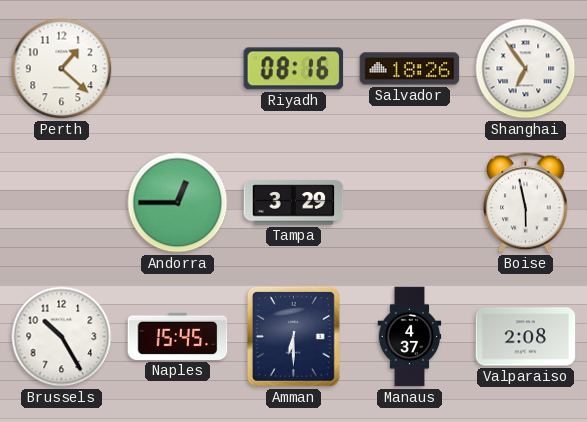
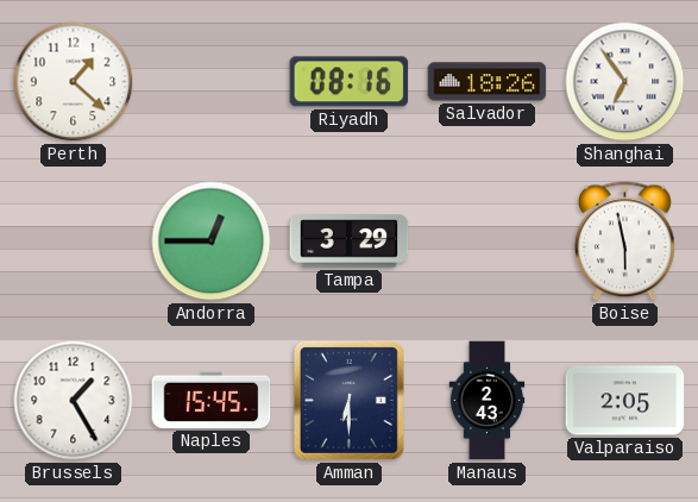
Brussels: 10:25 -> 1:25
Manaus: 4:37 -> 2:43
Valparaiso: 2:08 -> 2:05
